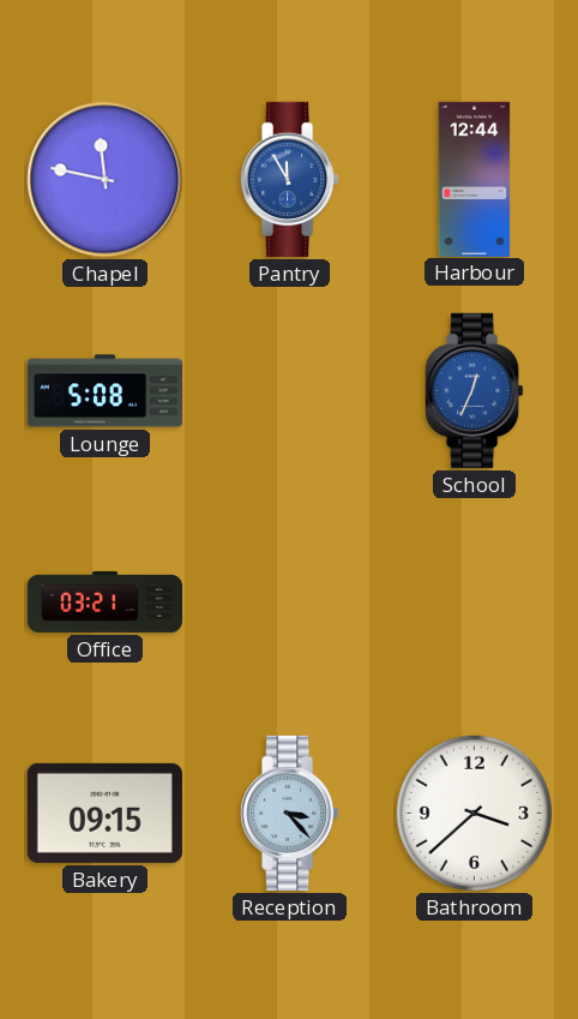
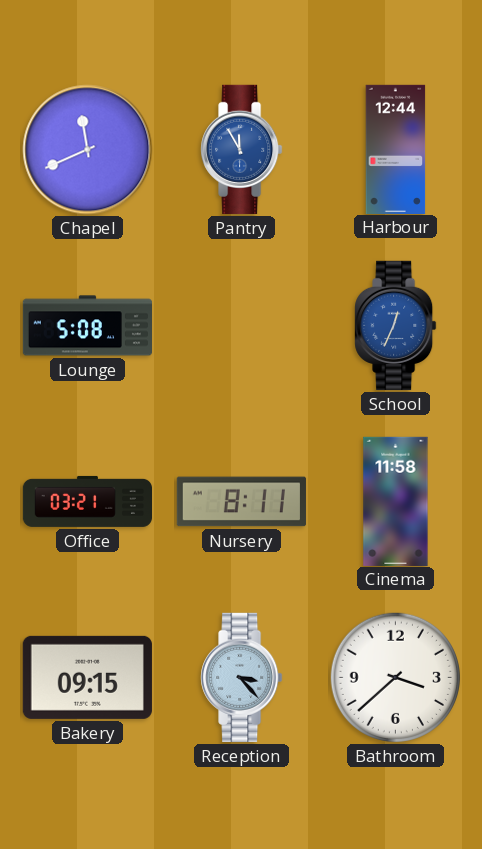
Chapel: 11:47 -> 11:41
Nursery: none -> 8:11
Cinema: none -> 11:58
